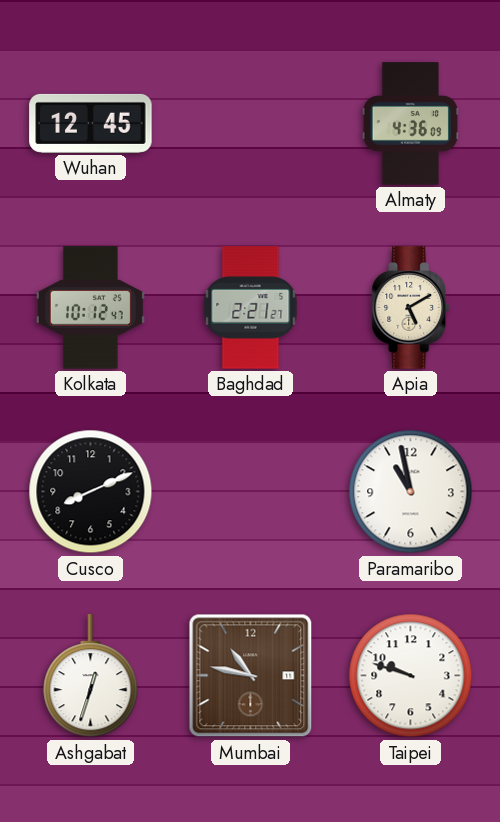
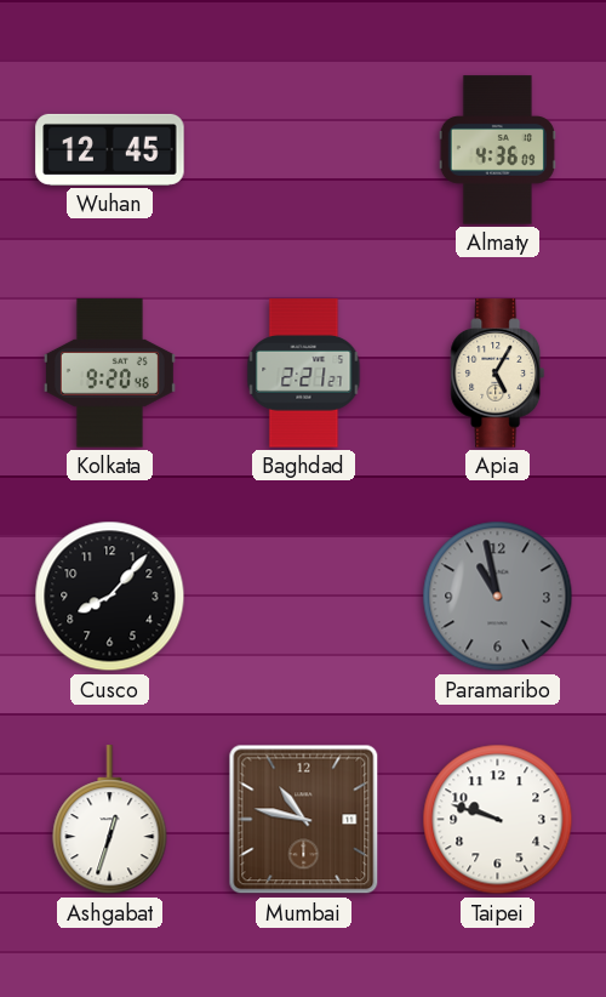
Kolkata: 10:12 -> 9:20
Apia: 5:10 -> 5:05
Cusco: 8:11 -> 8:07
Paramaribo dial: white -> grey
